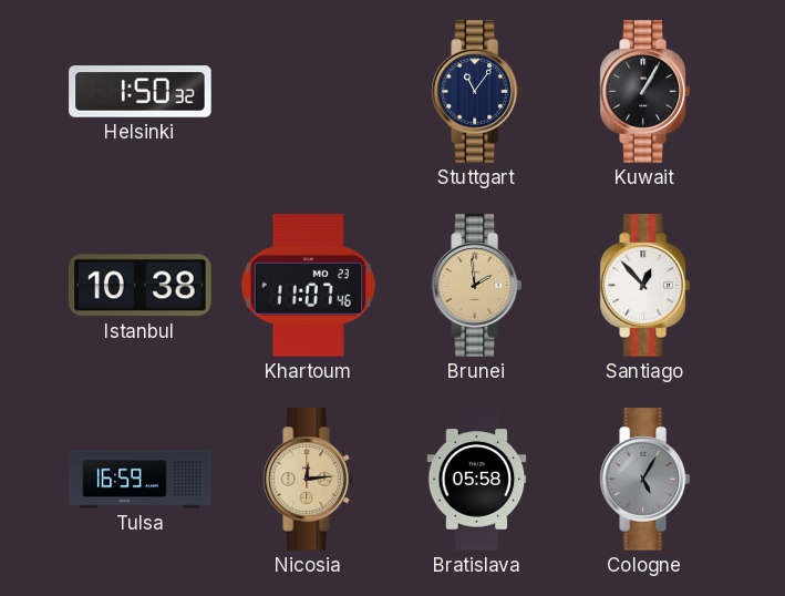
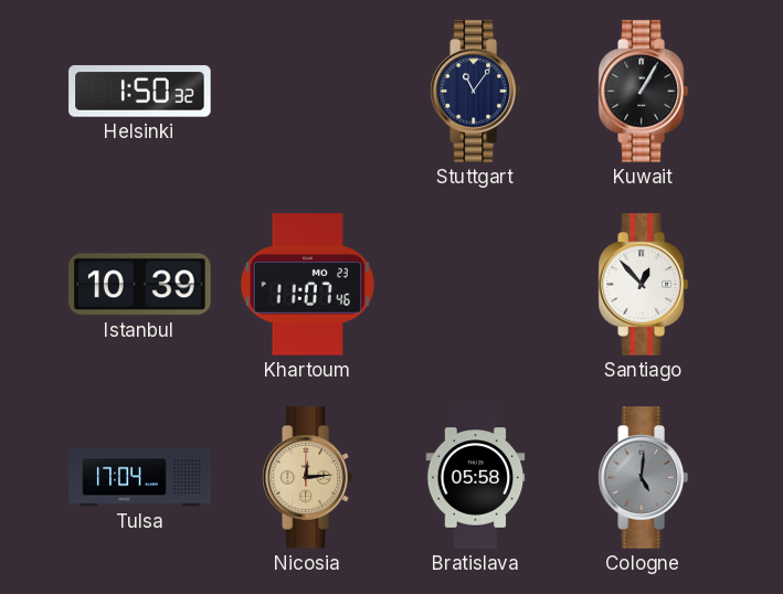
Istanbul: 10:38 -> 10:39
Brunei: 1:59 -> none
Tulsa: 16:59 -> 17:04
Cologne: 5:05 -> 5:01
